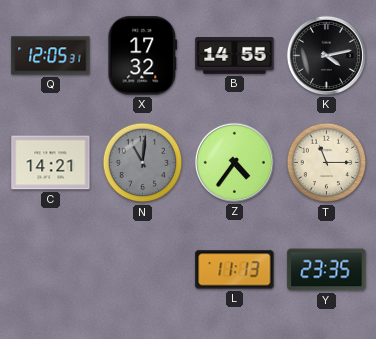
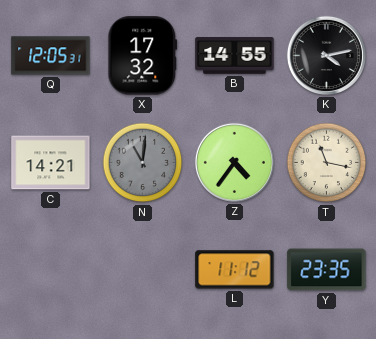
T: 11:15 -> 11:17
L: 11:13 -> 11:12
